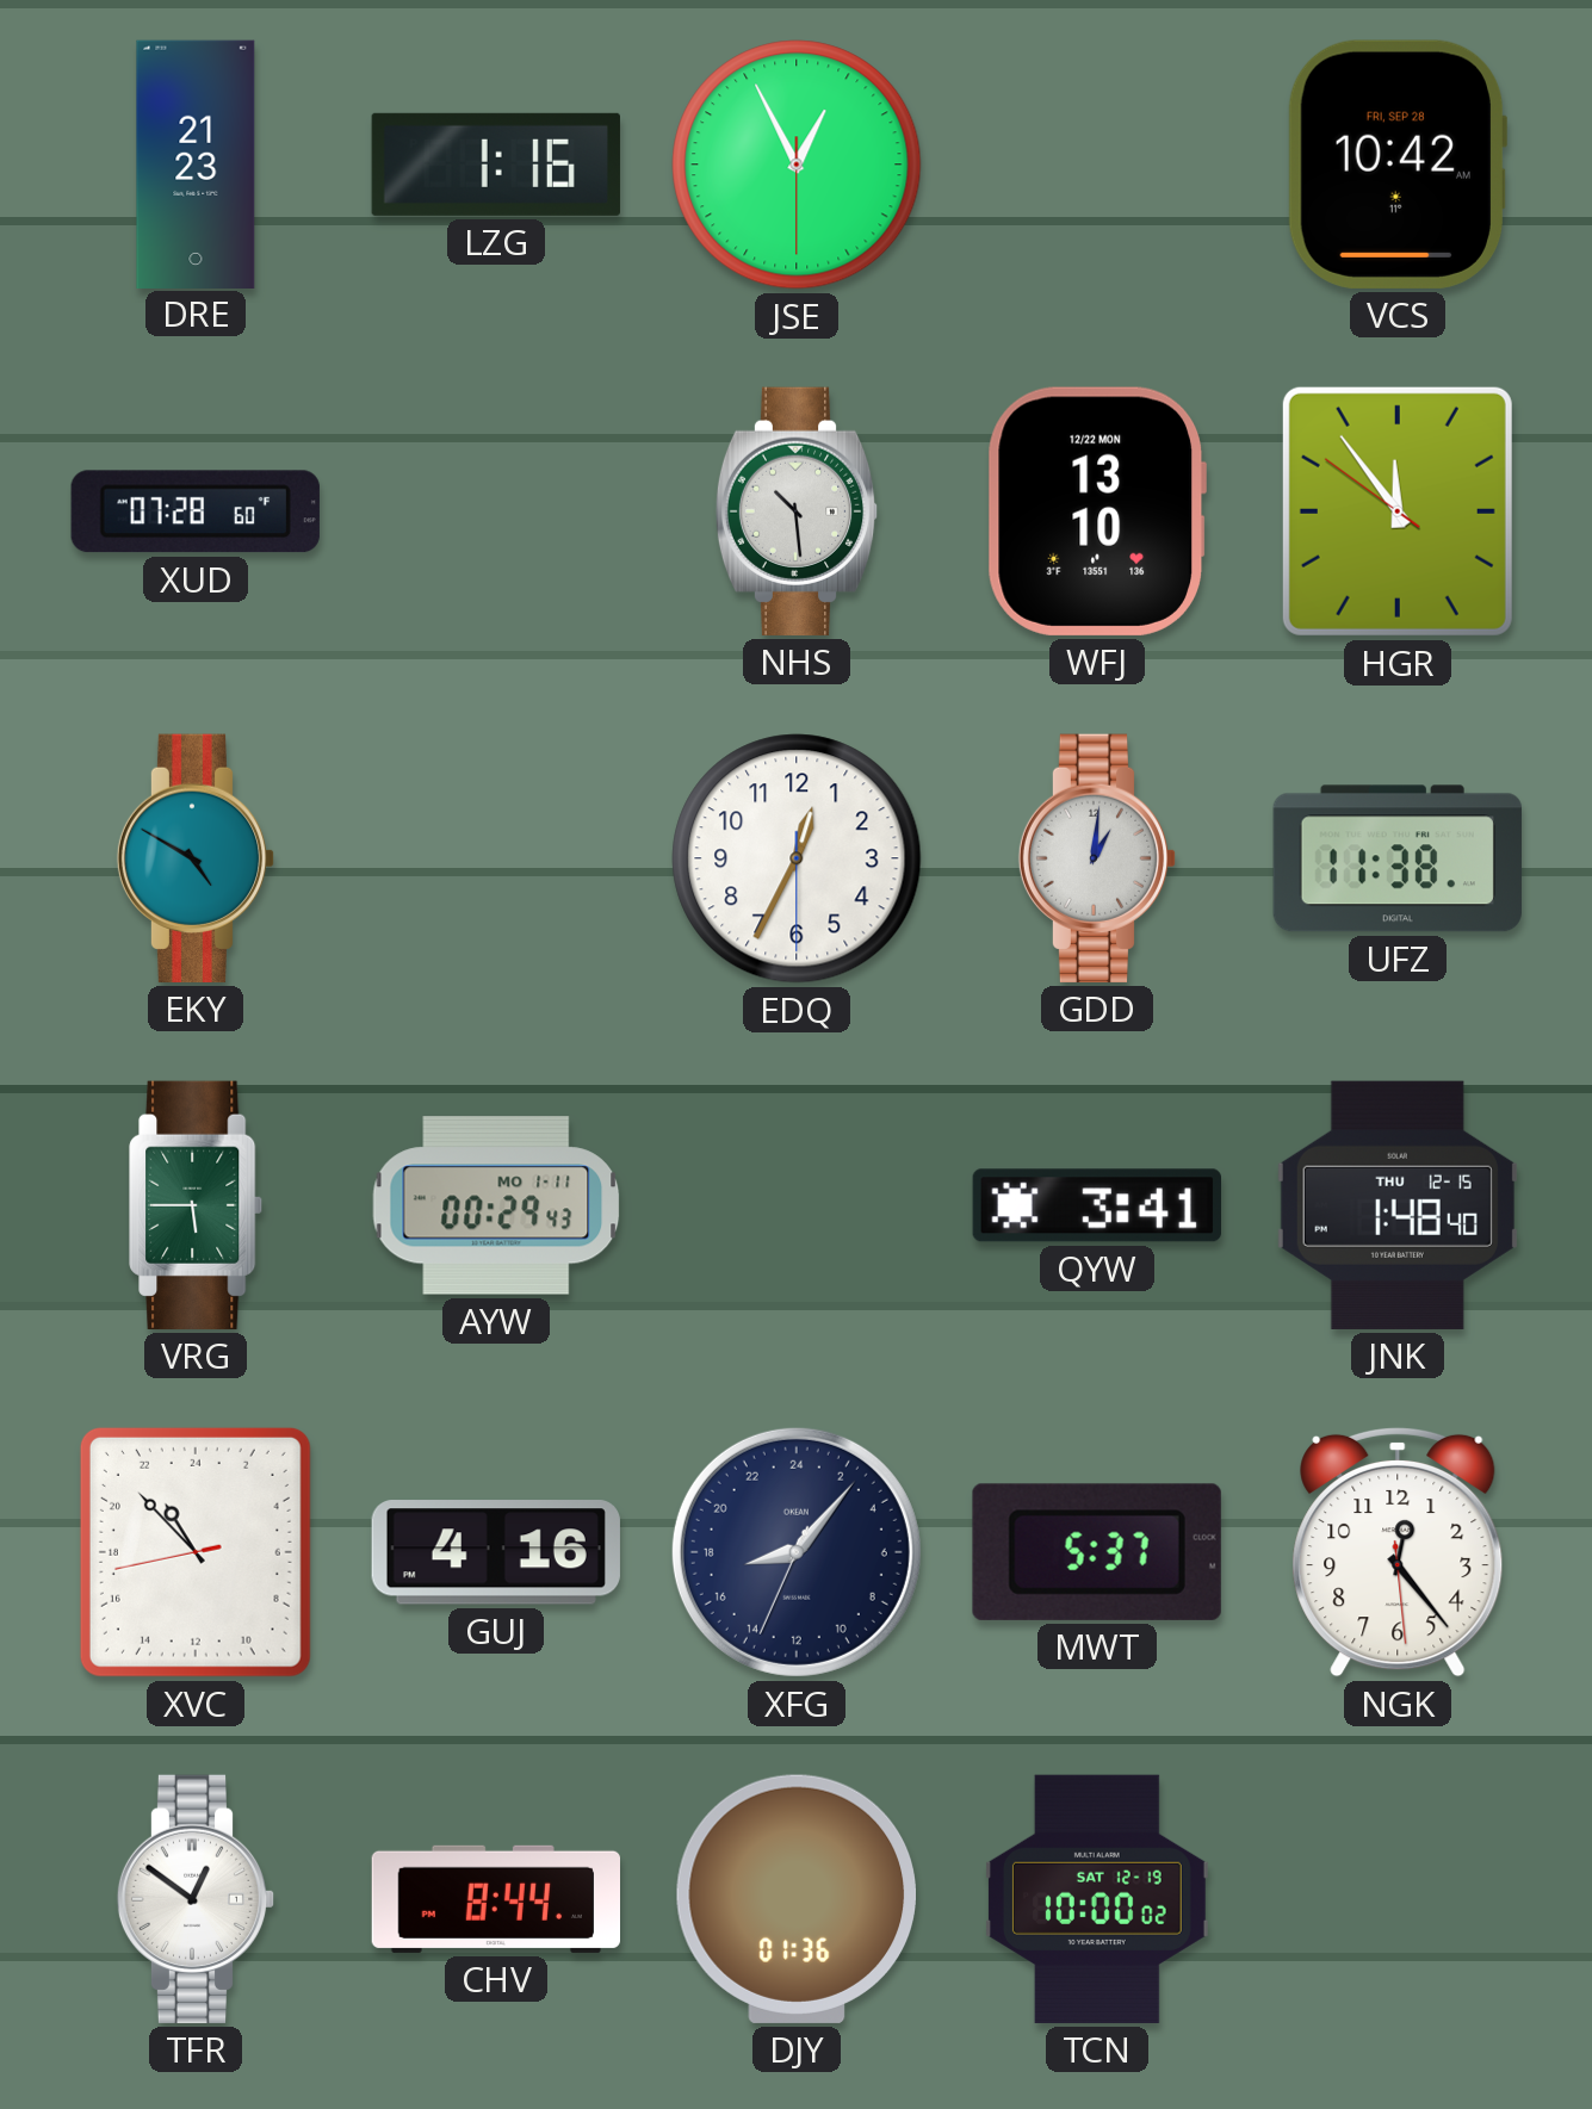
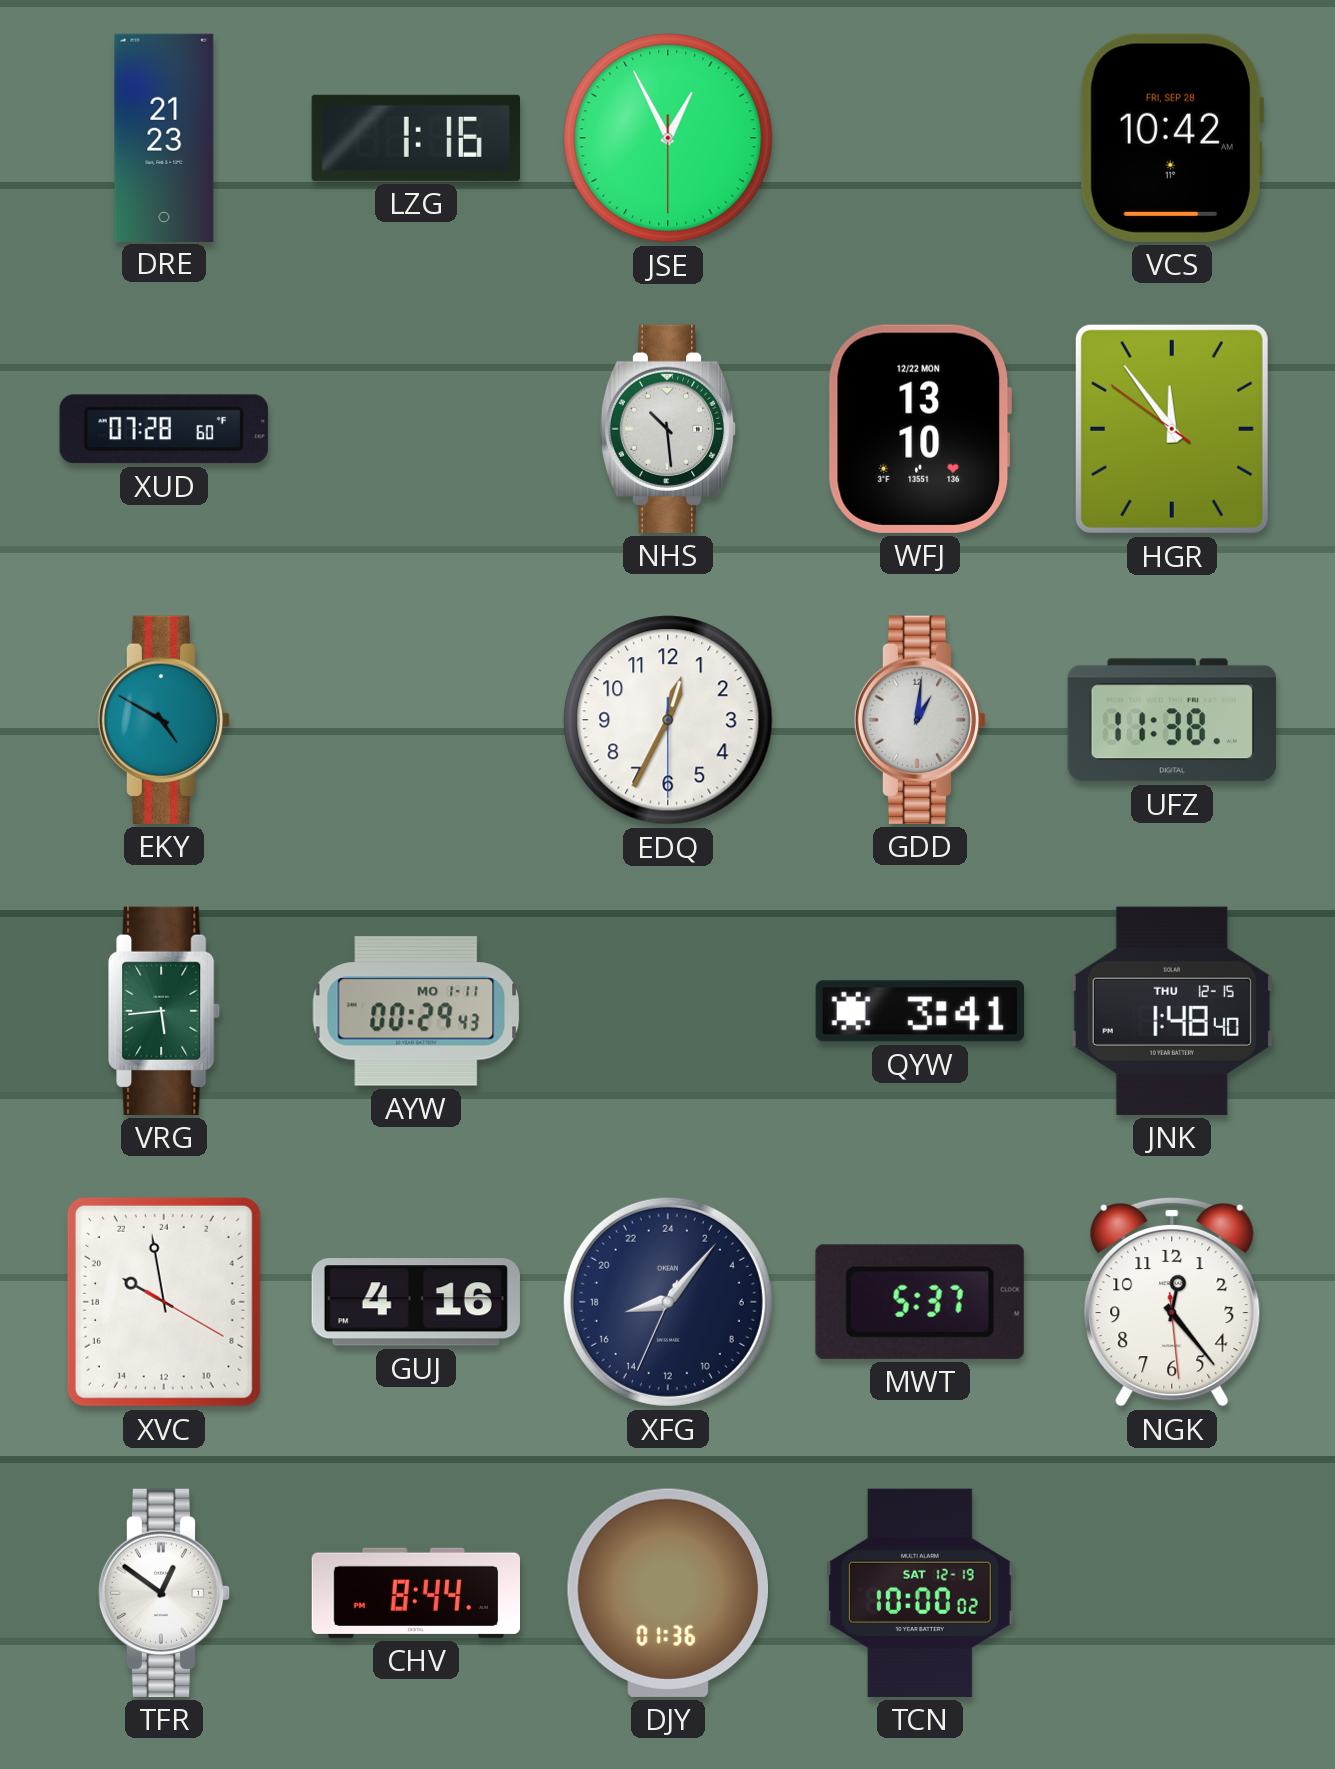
VRG: 5:45 -> 5:44
XVC: 21:52 -> 19:58
